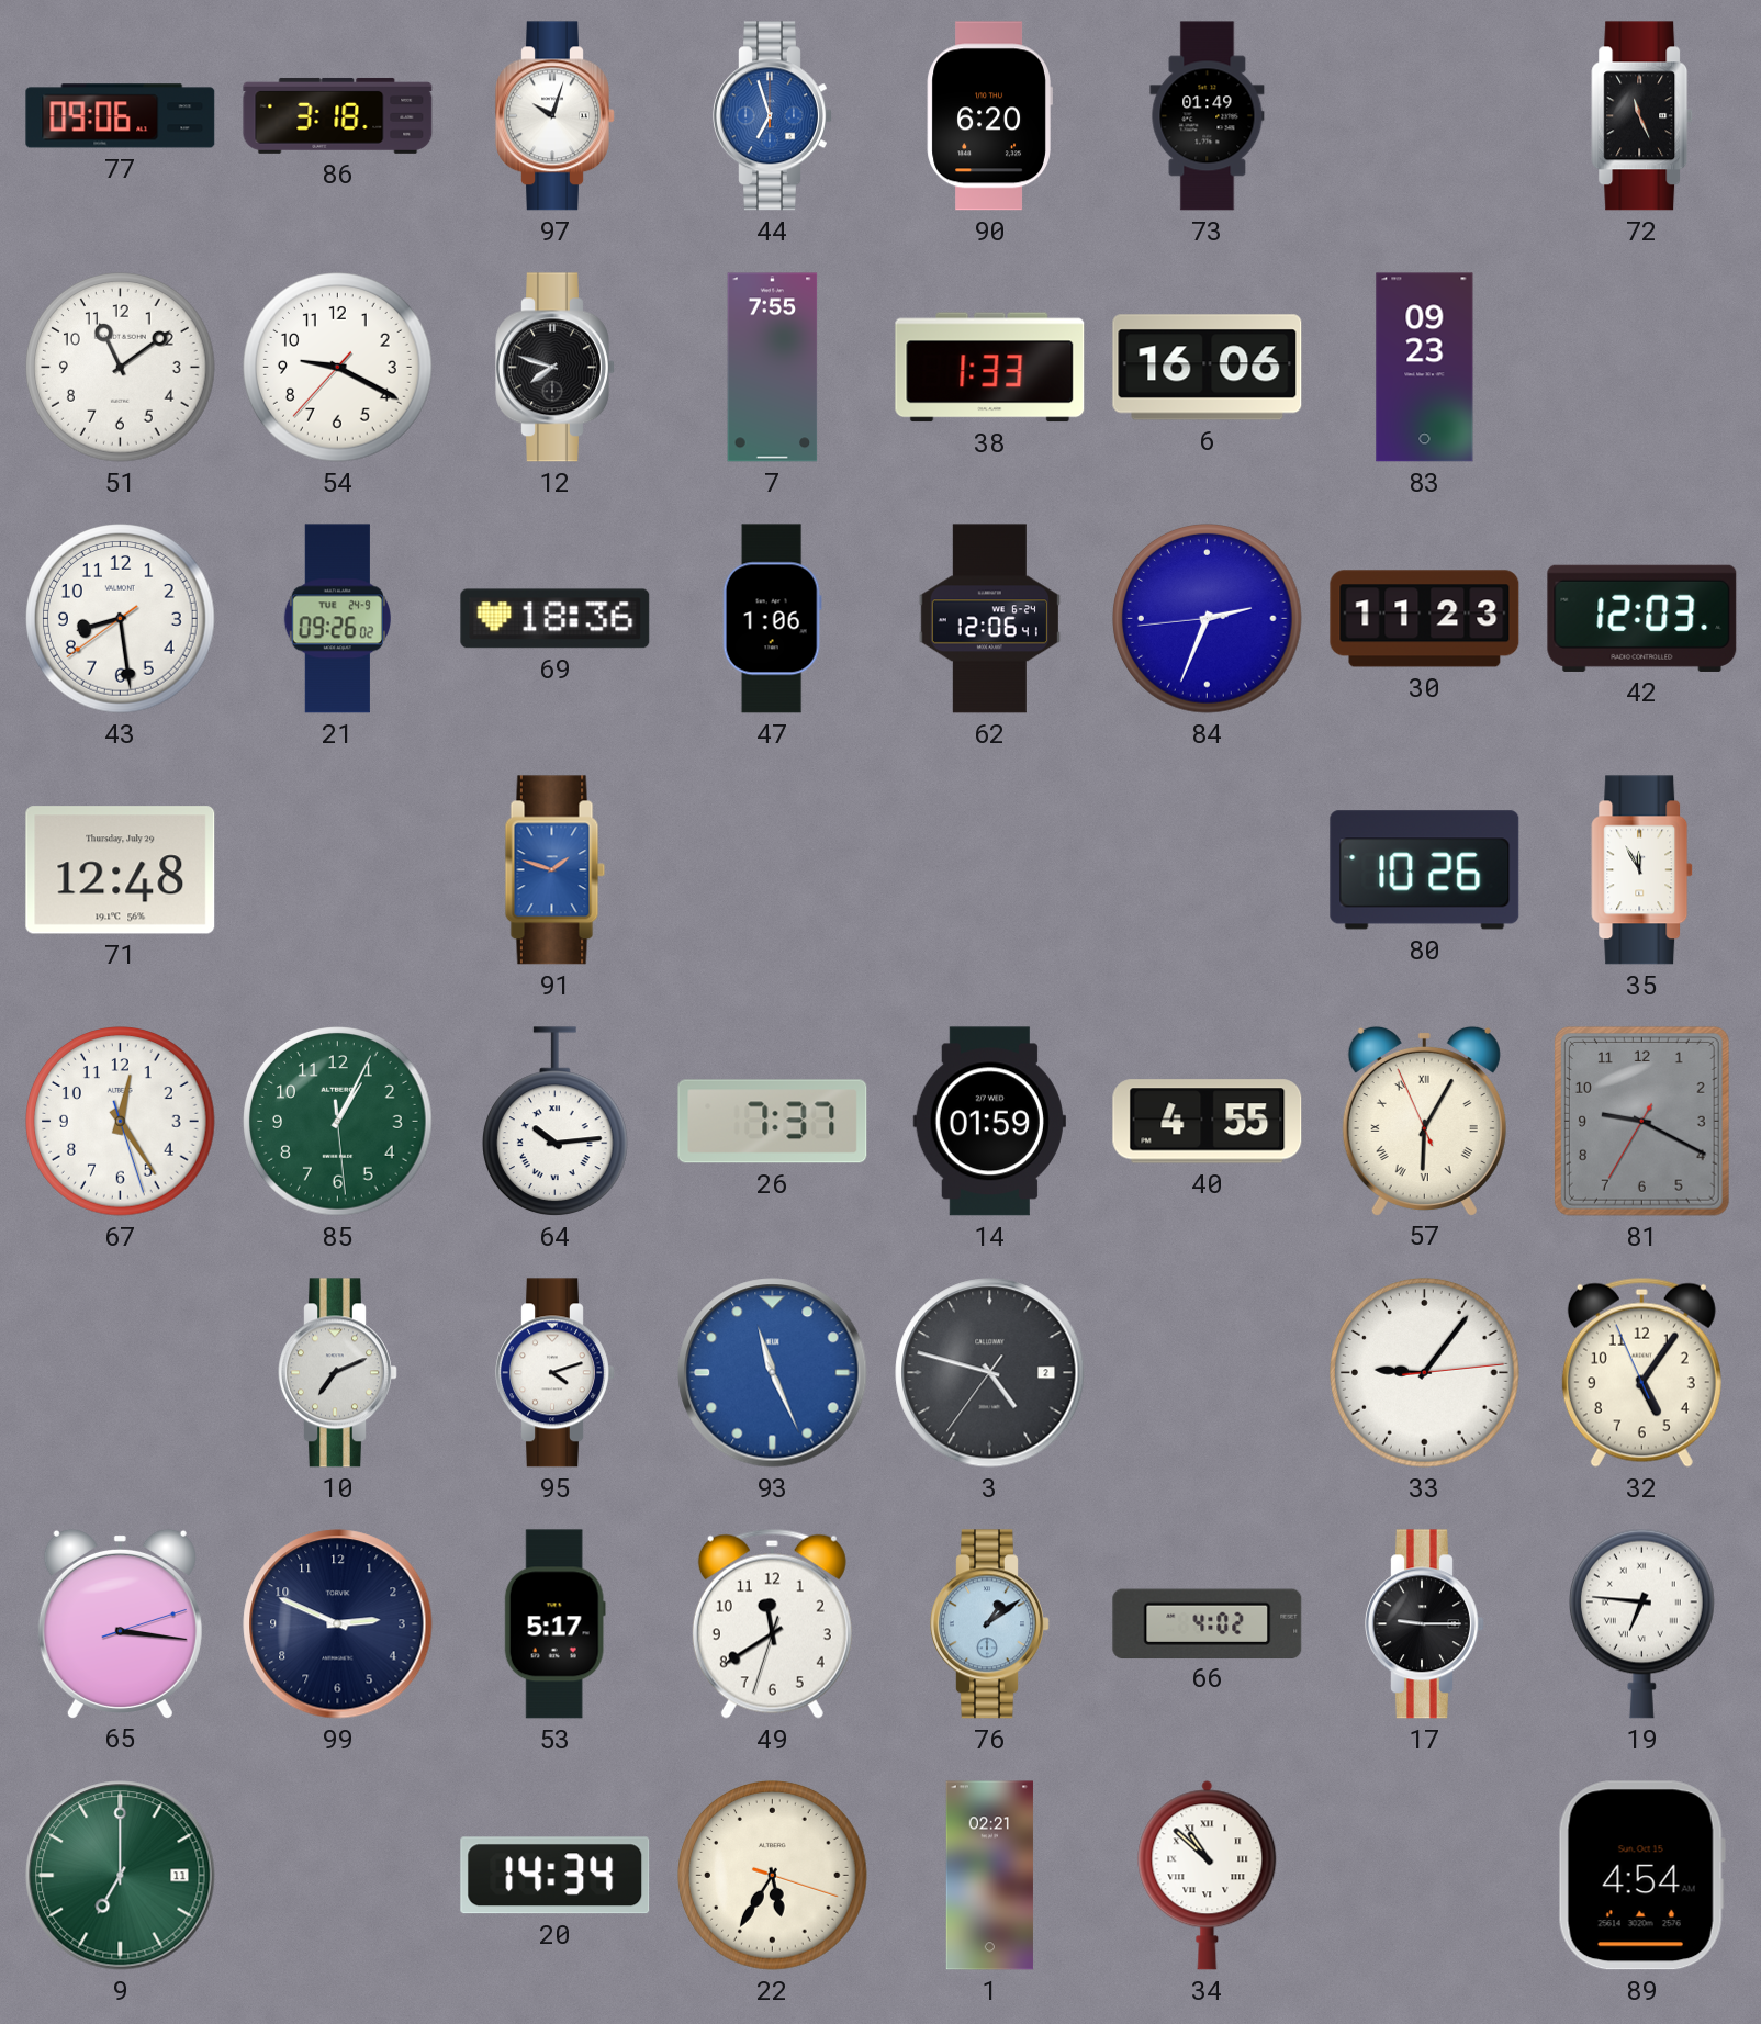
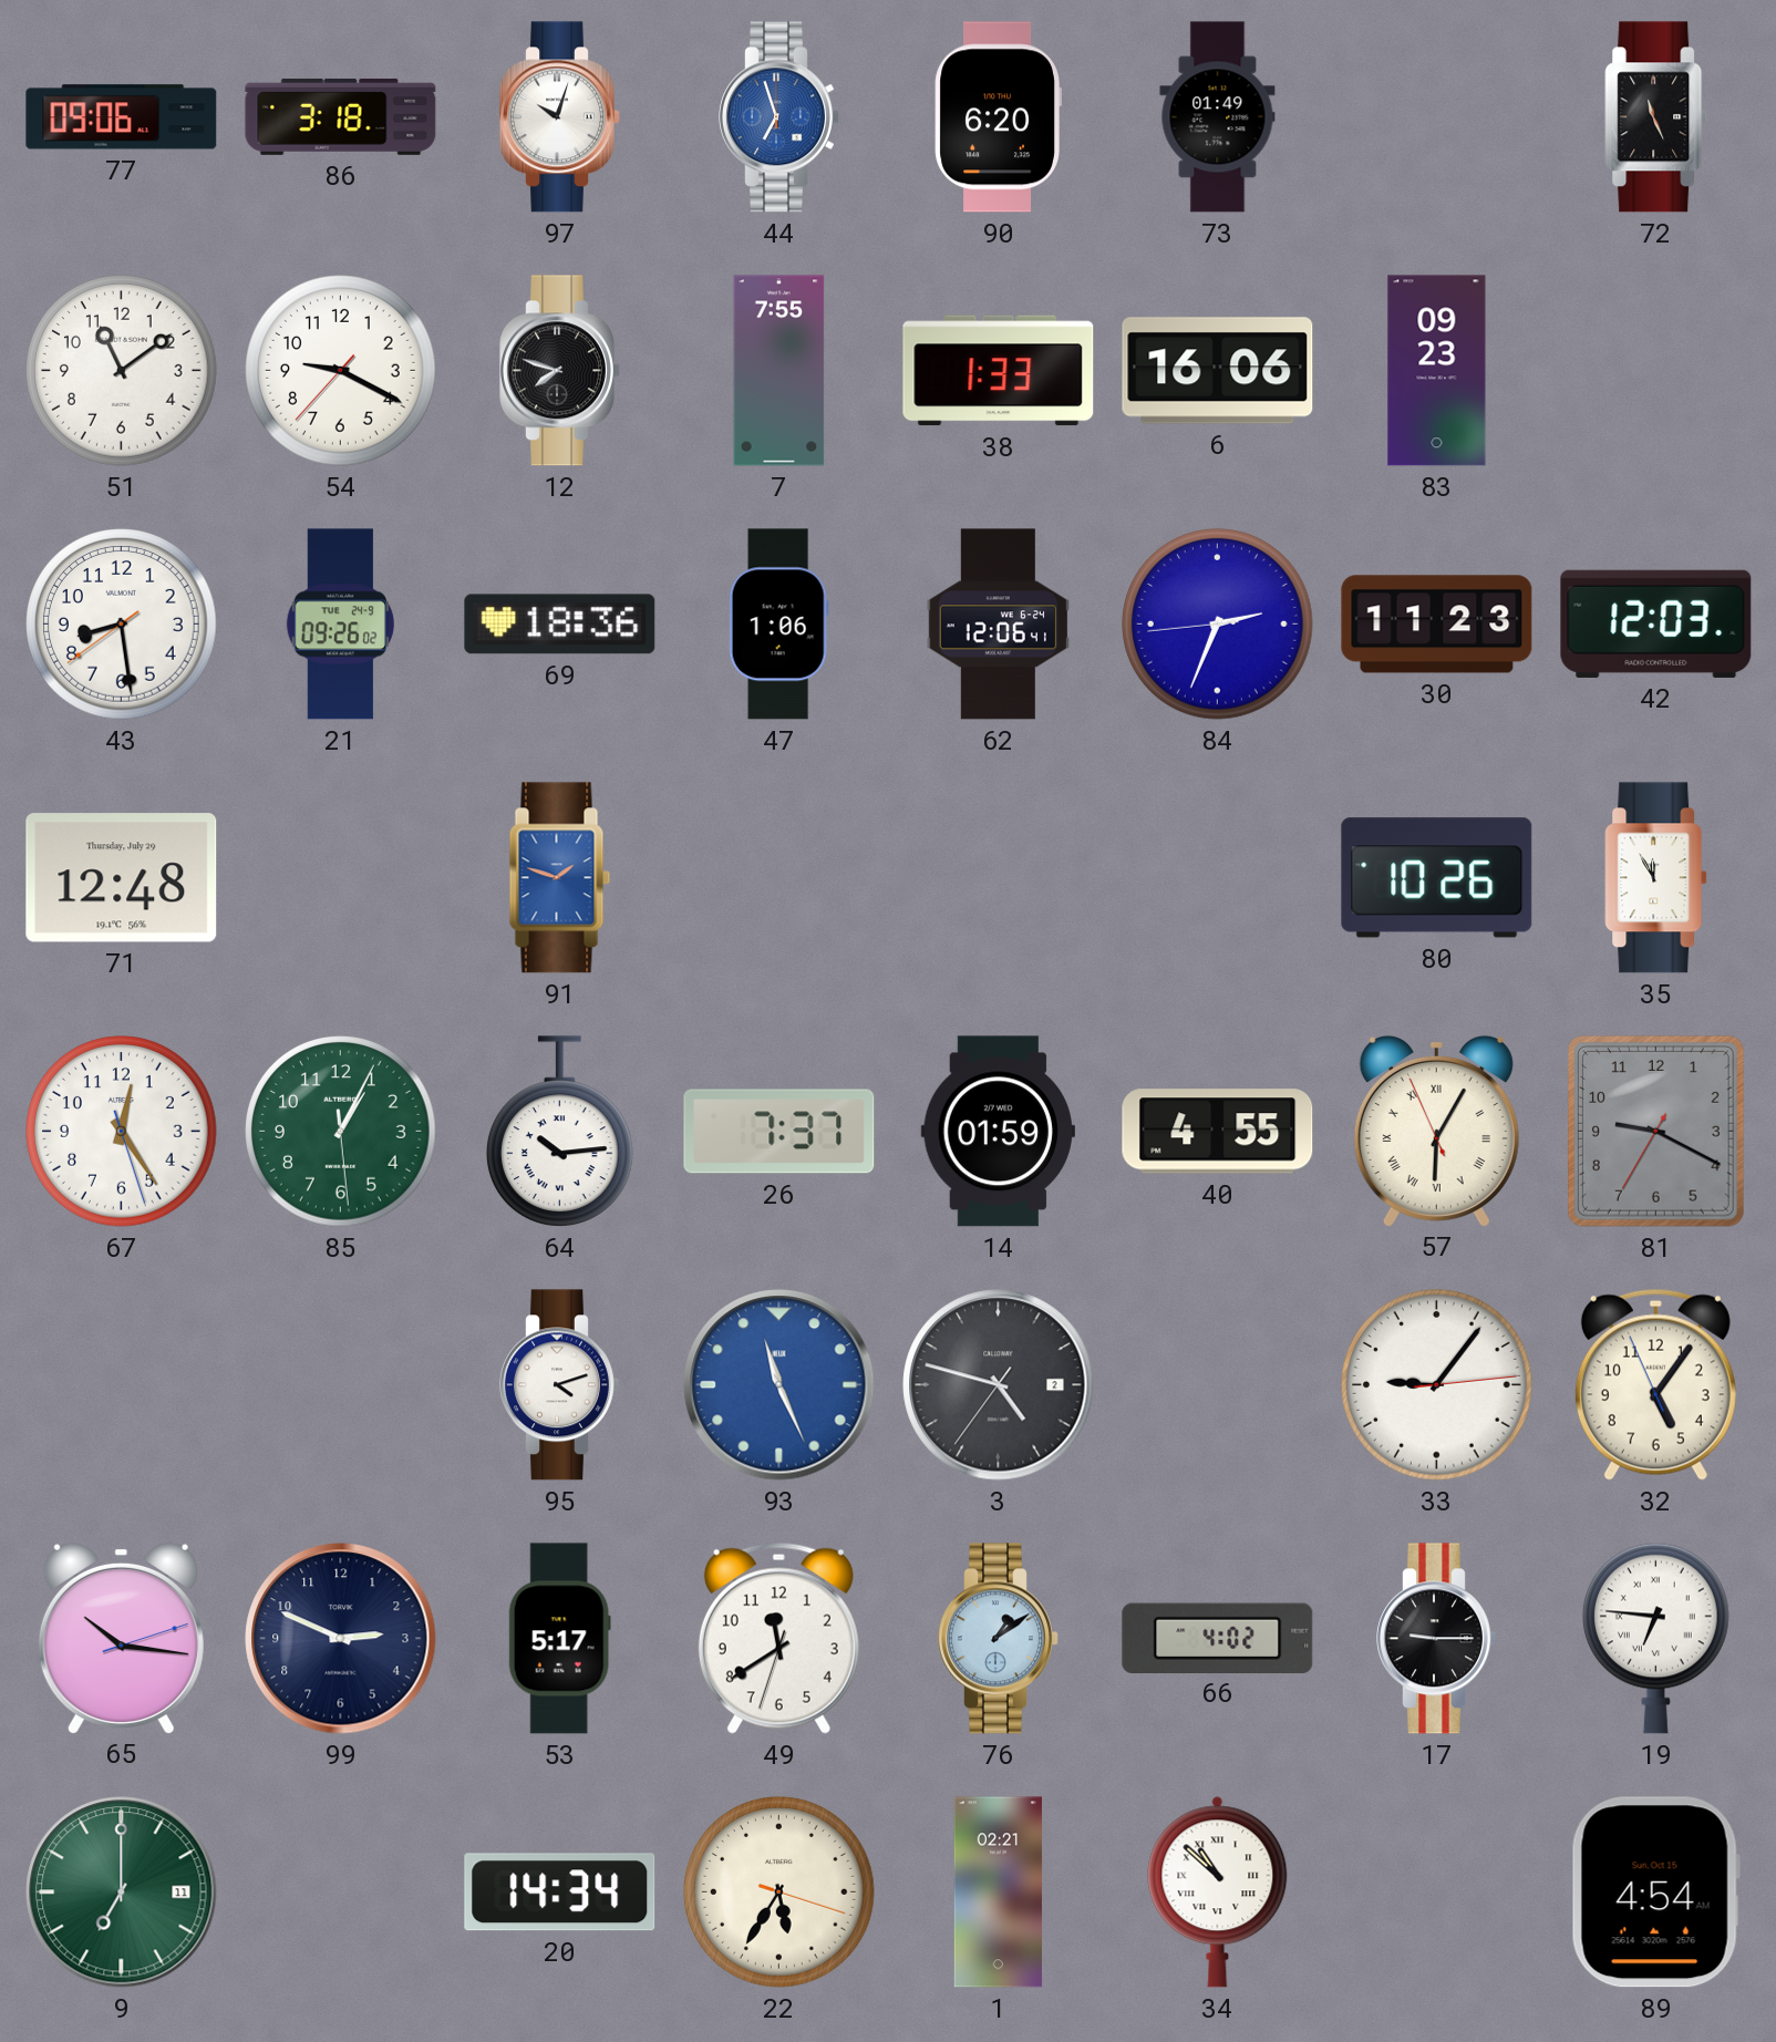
10: 7:11 -> none
65: 3:16 -> 10:16
